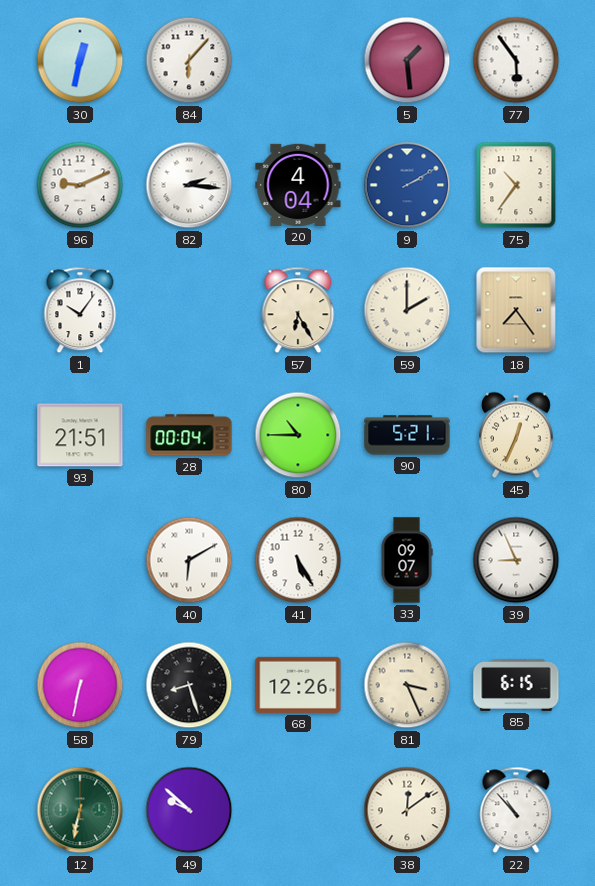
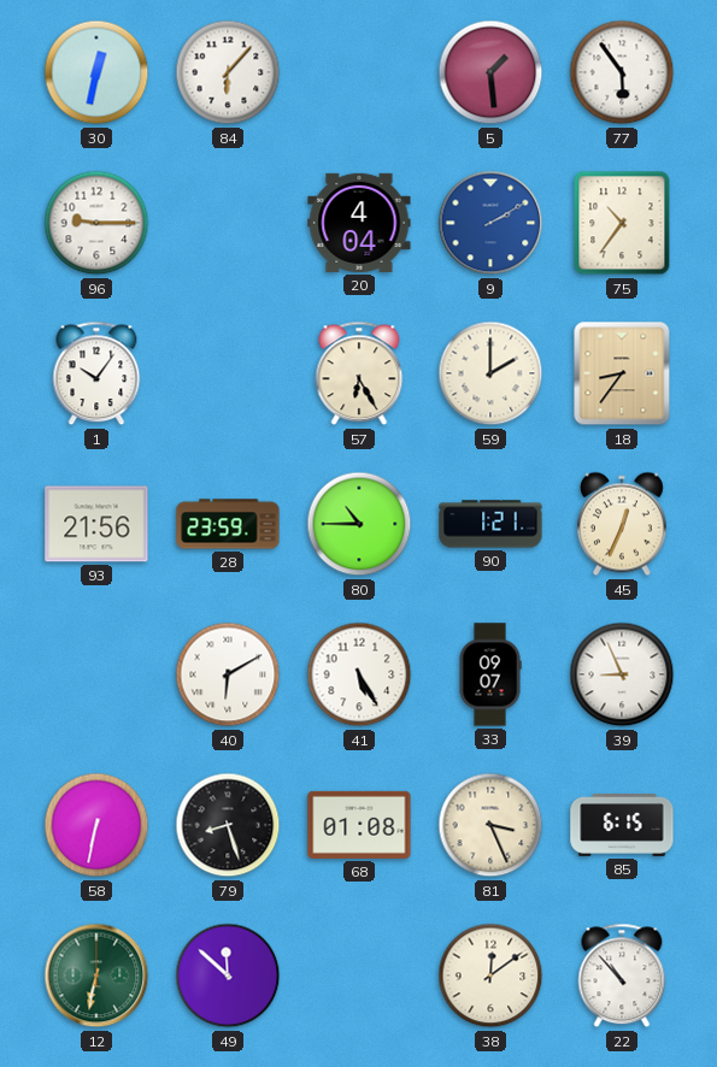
96: 9:11 -> 9:15
82: 2:16 -> none
18: 7:24 -> 8:36
93: 21:51 -> 21:56
28: 00:04 -> 23:59
90: 5:21 -> 1:21
68: 12:26 -> 01:08
49: 9:52 -> 11:52
